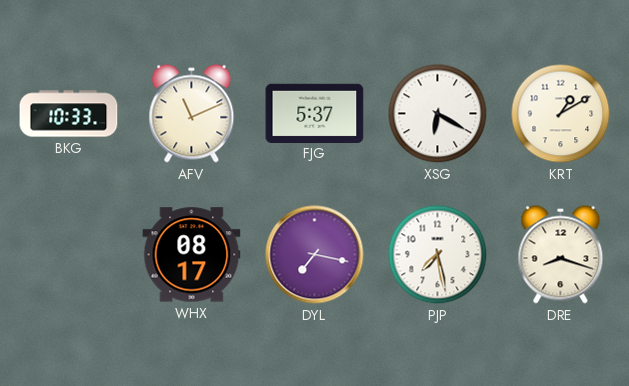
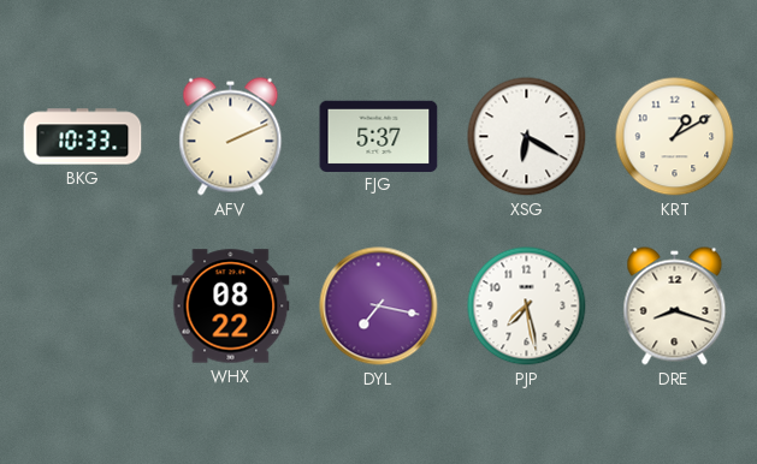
AFV: 11:11 -> 2:11
WHX: 08:17 -> 08:22
